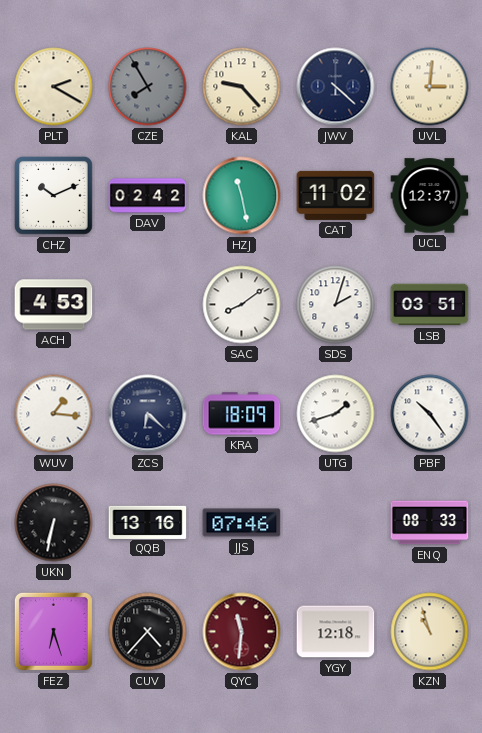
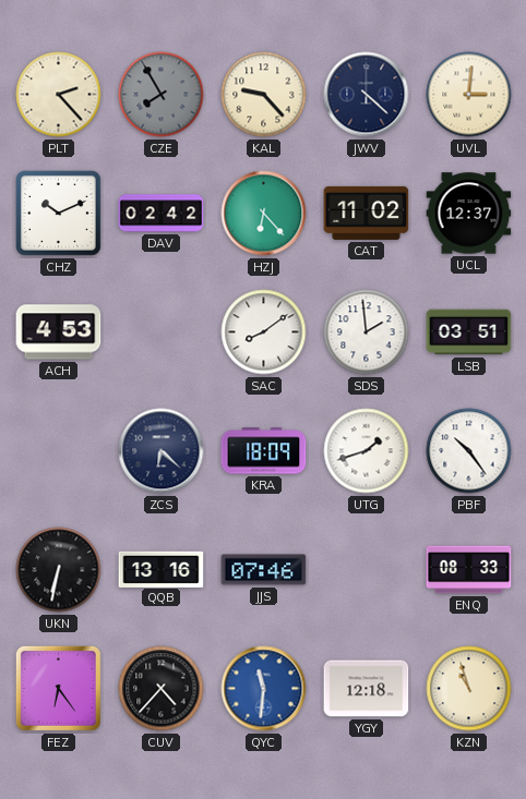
PLT: 2:20 -> 2:23
HZJ: 11:28 -> 6:23
SDS: 2:03 -> 1:59
WUV: 1:16 -> none
FEZ: 6:27 -> 6:24
QYC dial: burgundy -> blue
